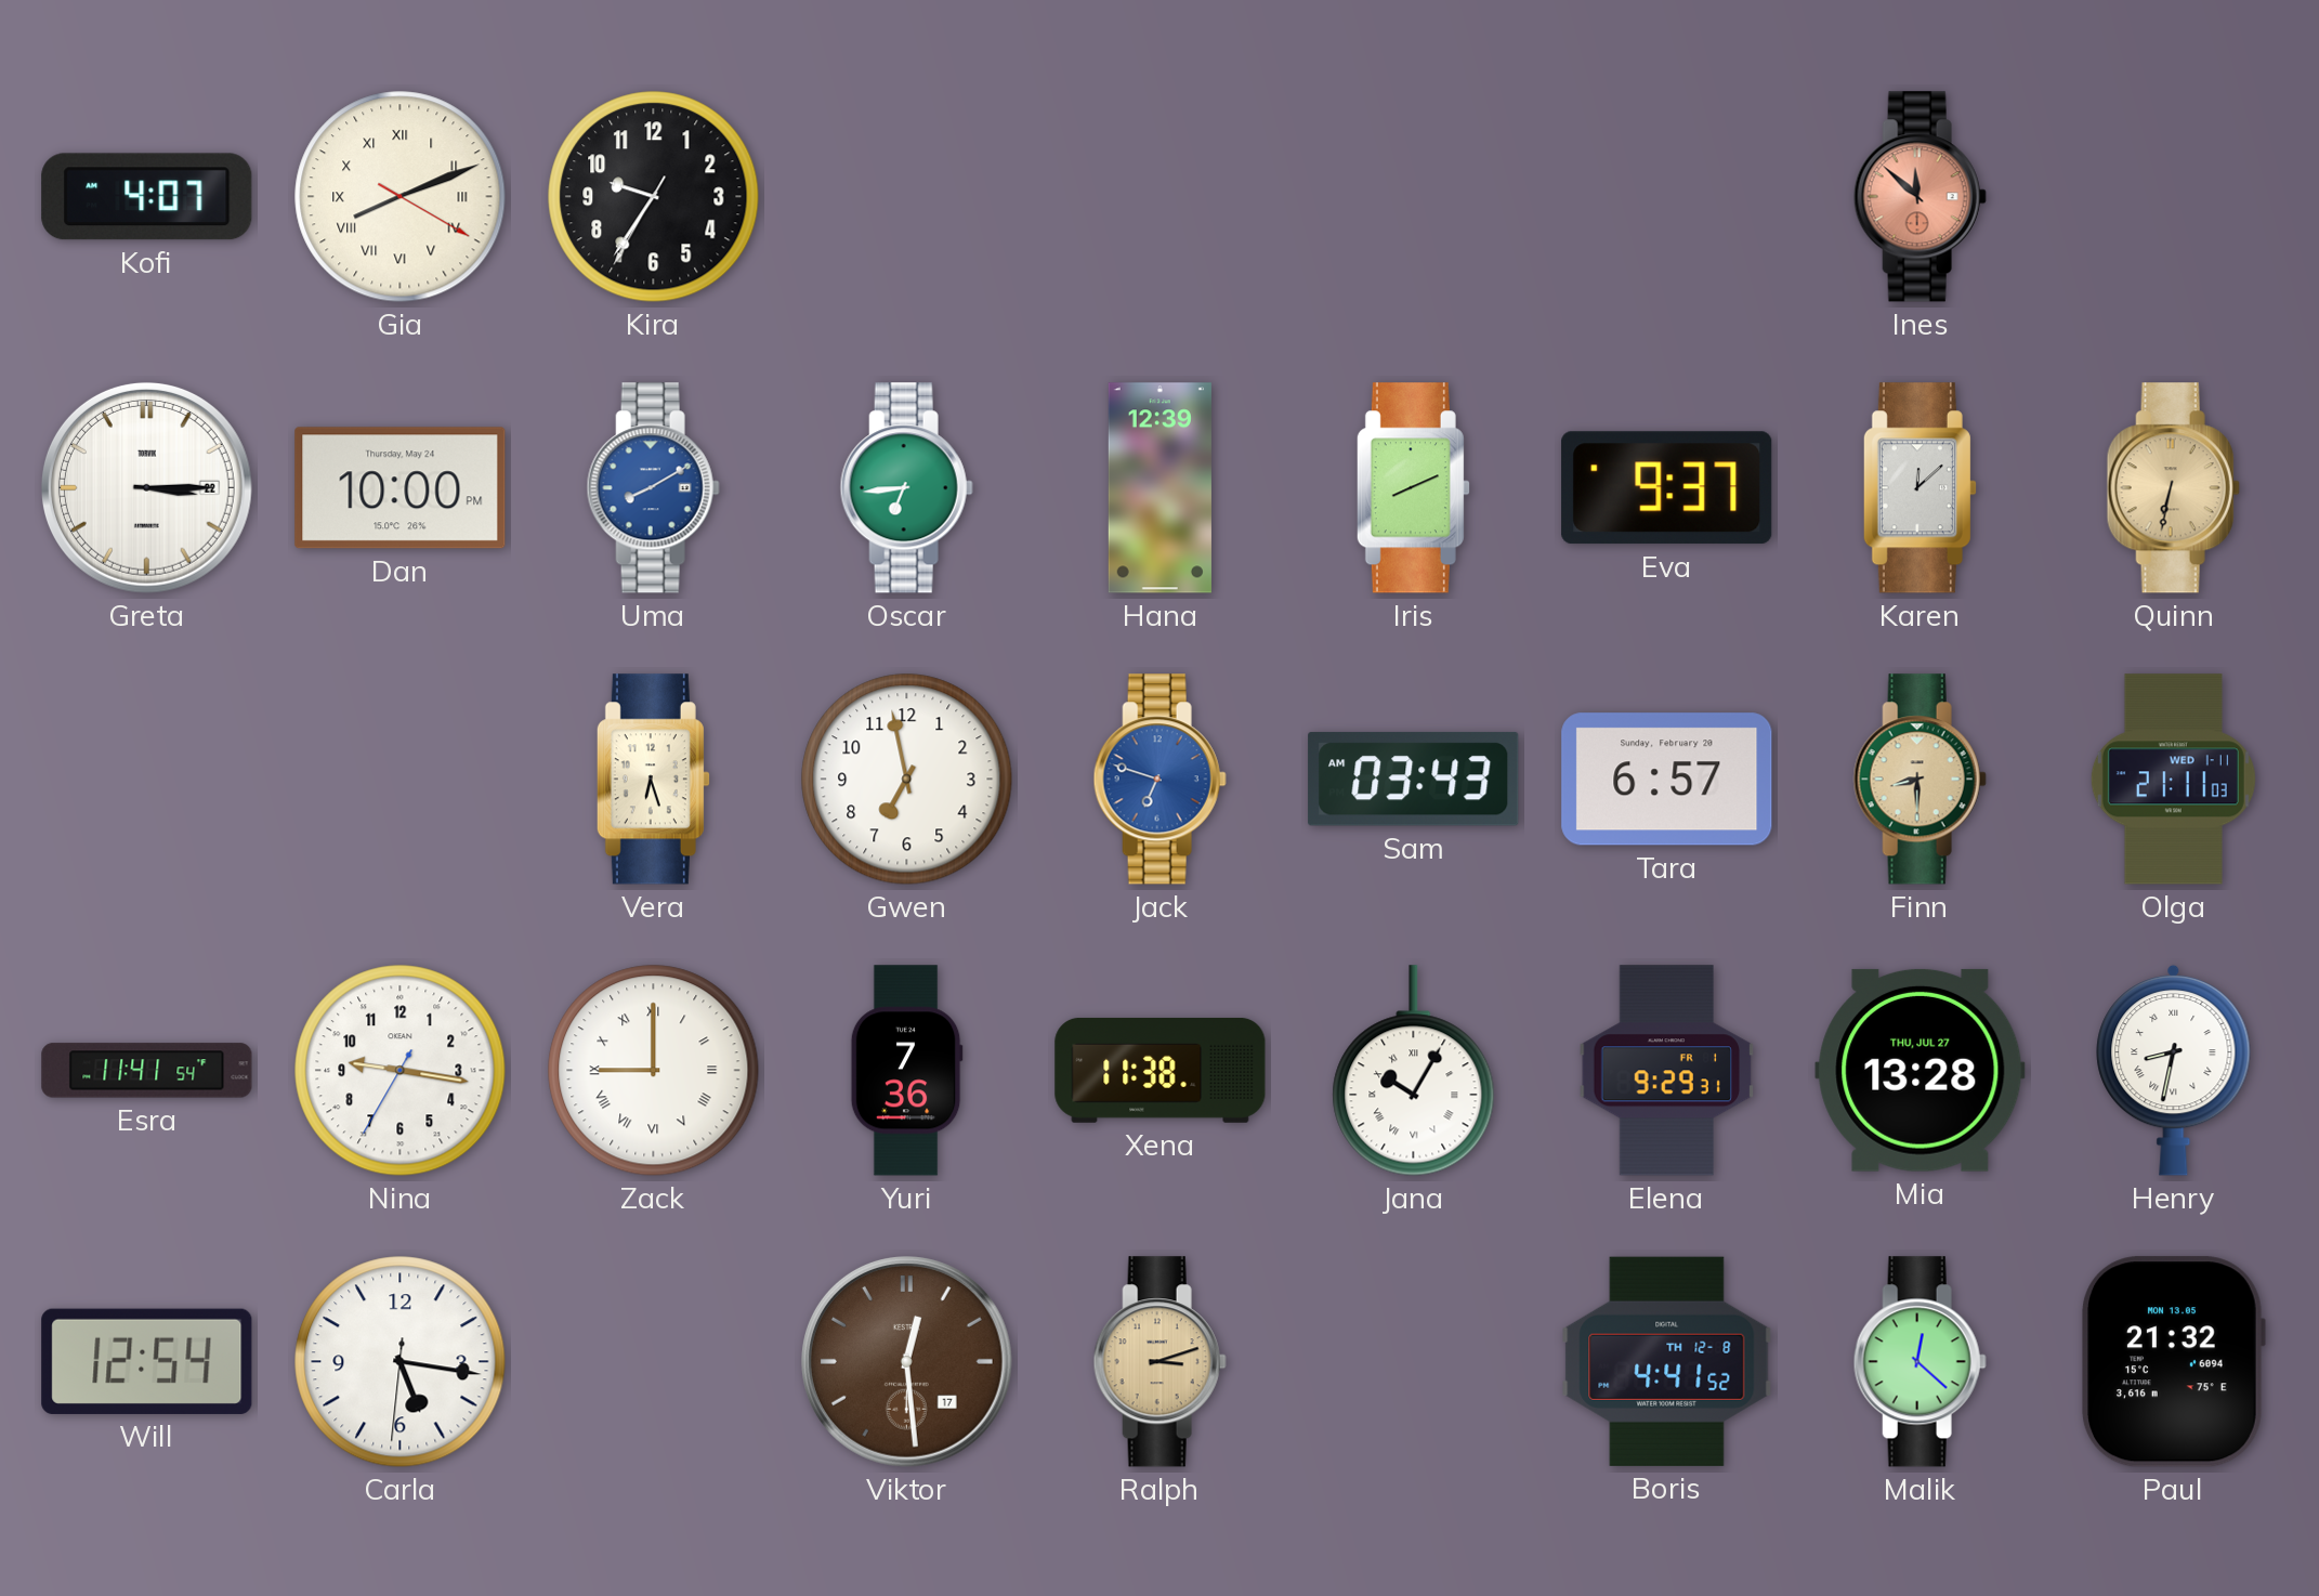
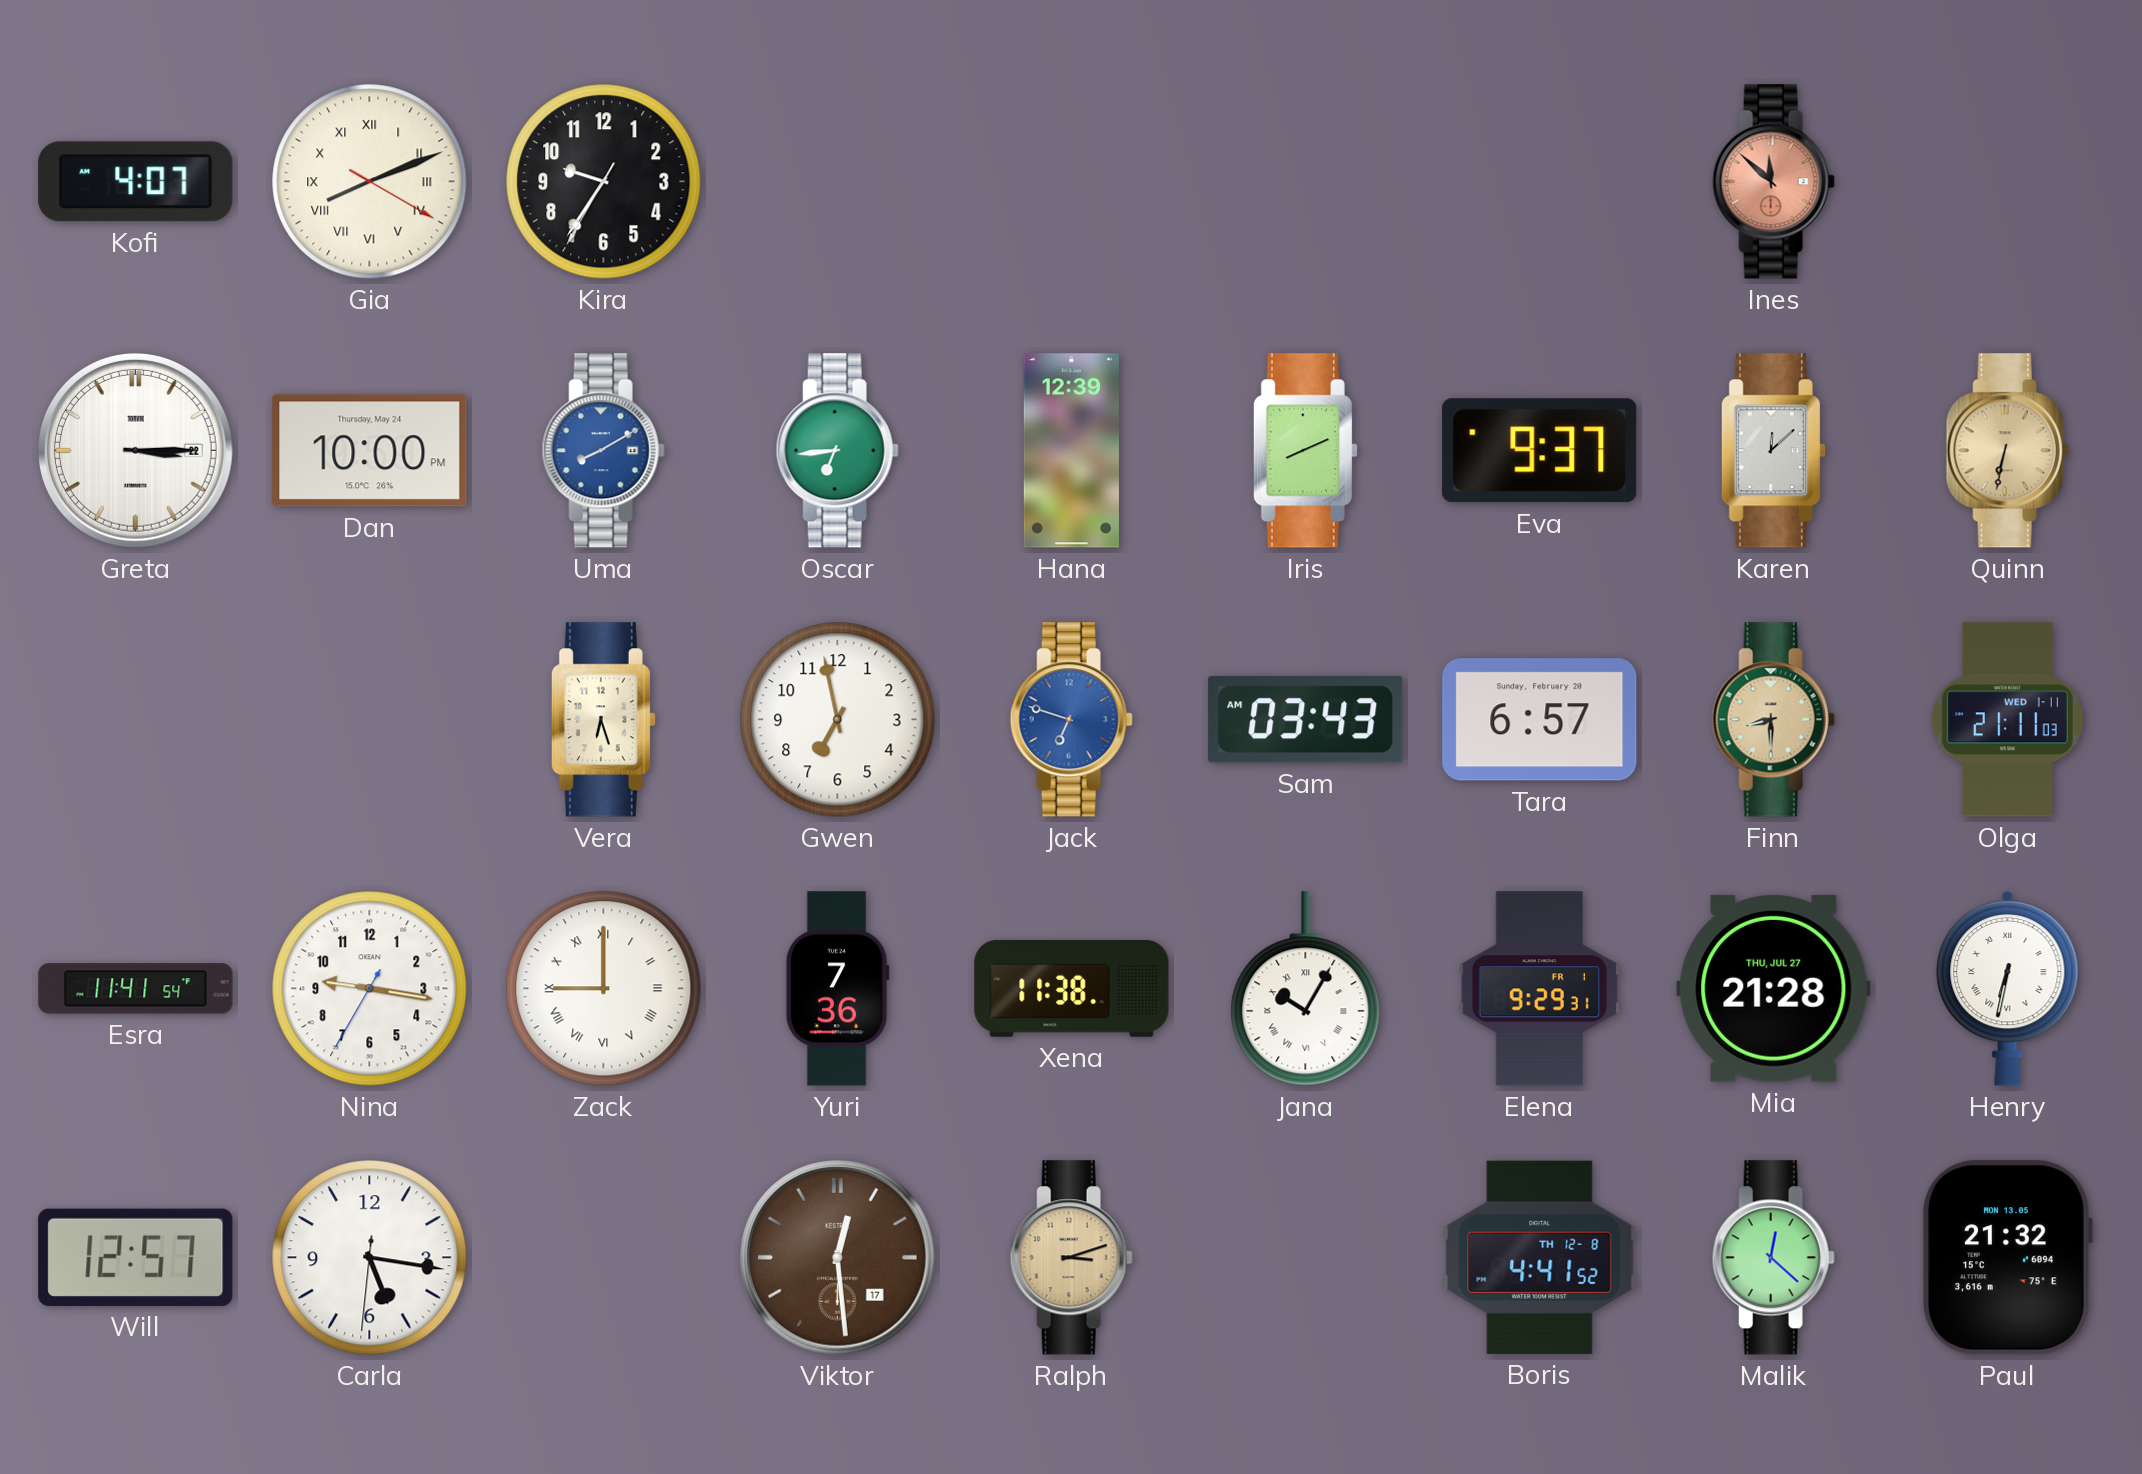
Mia: 13:28 -> 21:28
Henry: 8:32 -> 6:32
Will: 12:54 -> 12:57
